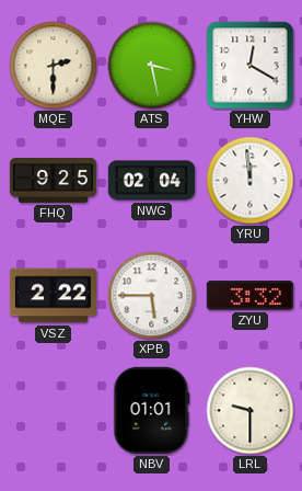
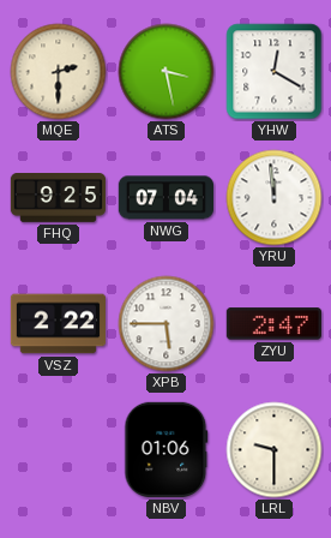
NWG: 02:04 -> 07:04
ZYU: 3:32 -> 2:47
NBV: 01:01 -> 01:06
